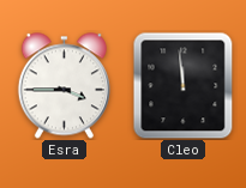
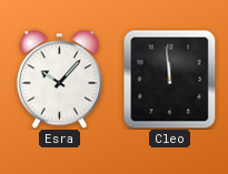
Esra: 3:45 -> 10:07
